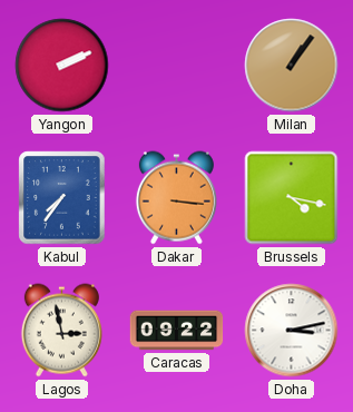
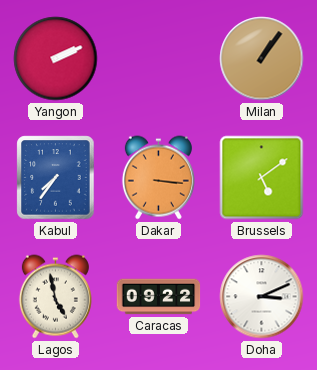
Brussels: 4:17 -> 5:09
Lagos: 2:58 -> 4:58
Doha: 3:13 -> 3:11
